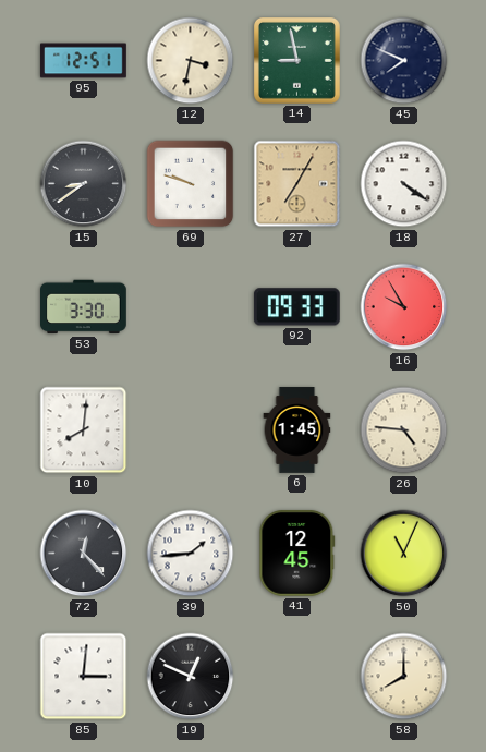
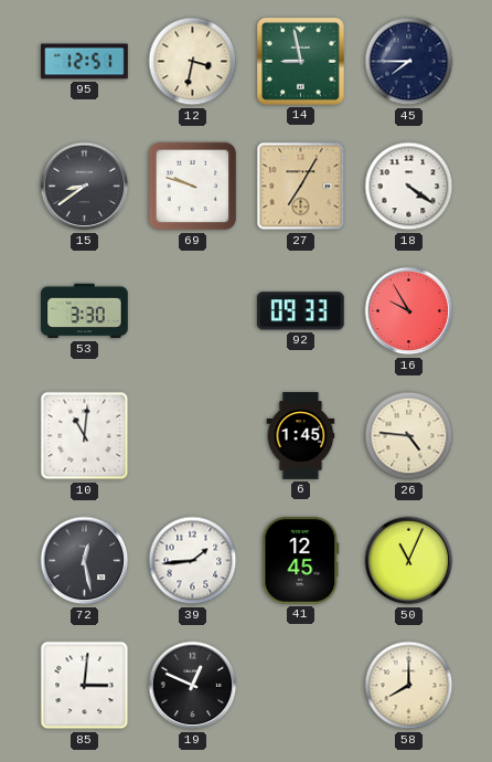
45: 7:49 -> 7:45
10: 8:01 -> 11:01
72: 12:23 -> 12:28
